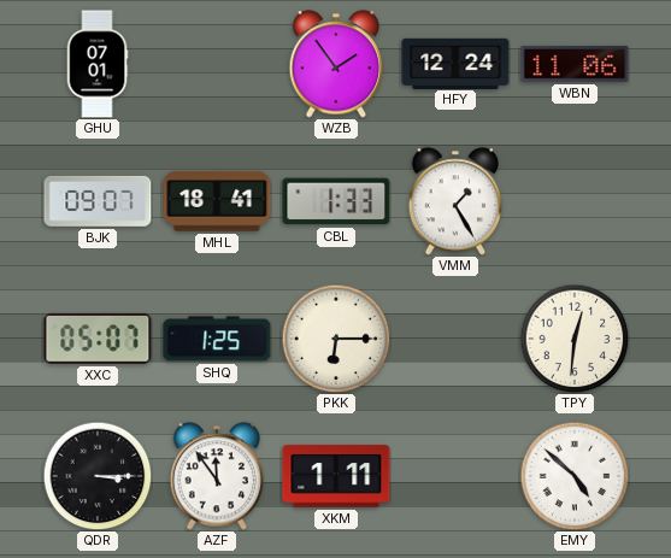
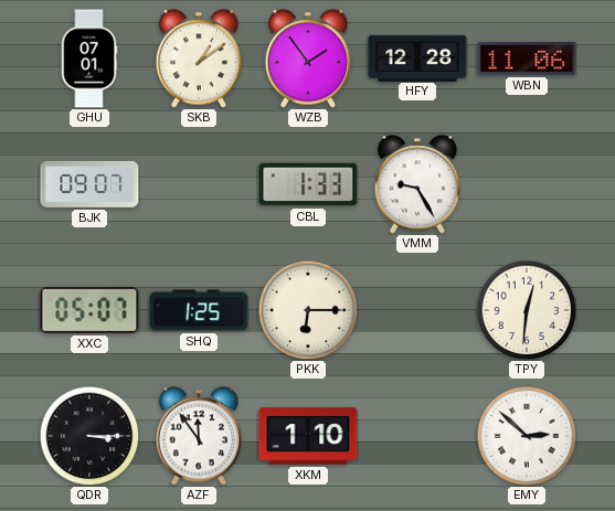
SKB: none -> 1:09
HFY: 12:24 -> 12:28
MHL: 18:41 -> none
VMM: 1:25 -> 9:25
XKM: 1:11 -> 1:10
EMY: 4:52 -> 2:52
